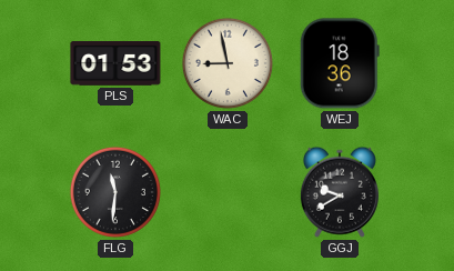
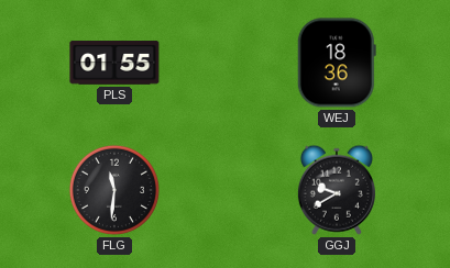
PLS: 01:53 -> 01:55
WAC: 8:58 -> none
